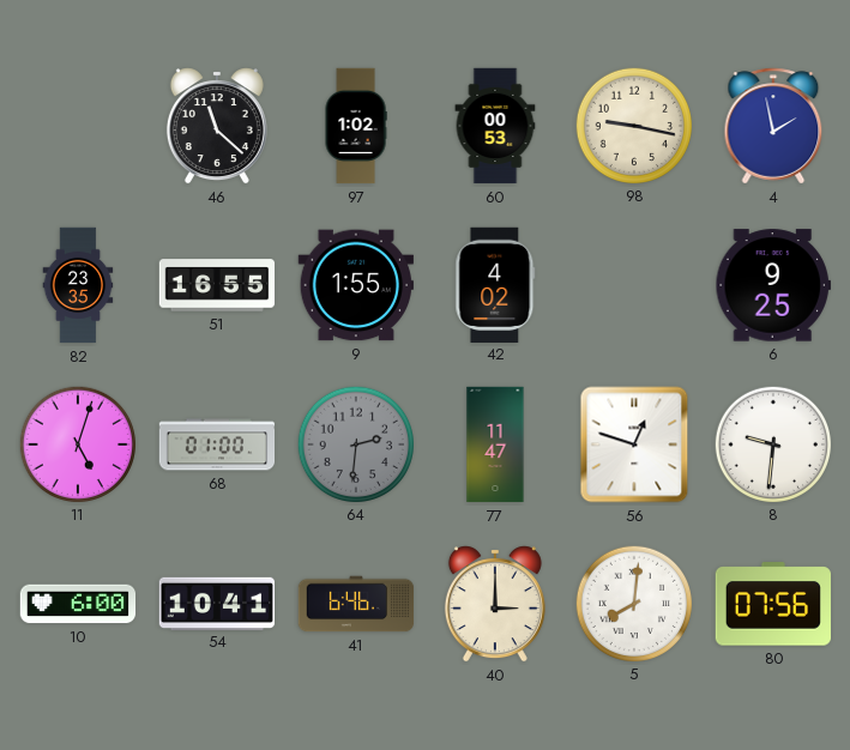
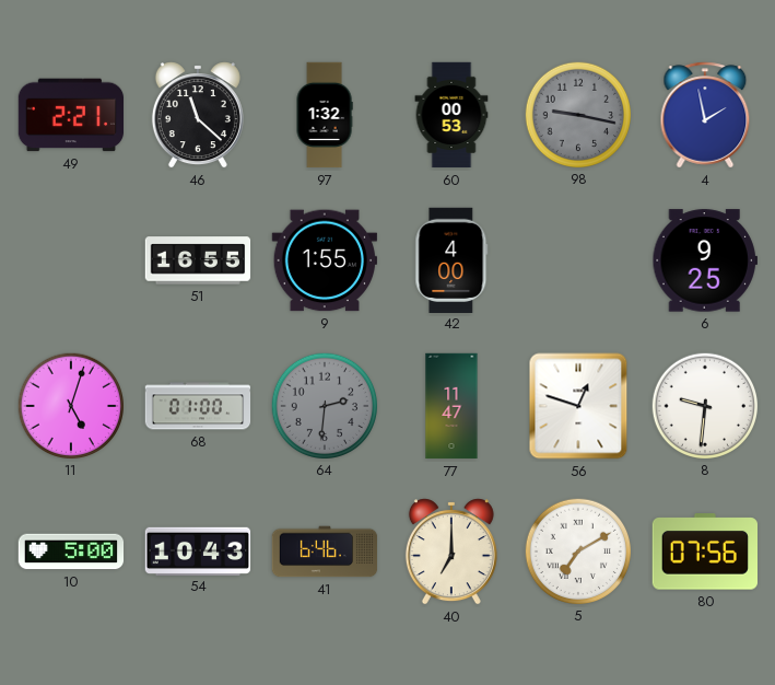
49: none -> 2:21
97: 1:02 -> 1:32
98 dial: cream -> grey
82: 23:35 -> none
42: 4:02 -> 4:00
10: 6:00 -> 5:00
54: 10:41 -> 10:43
40: 3:00 -> 7:00
5: 8:01 -> 7:10
